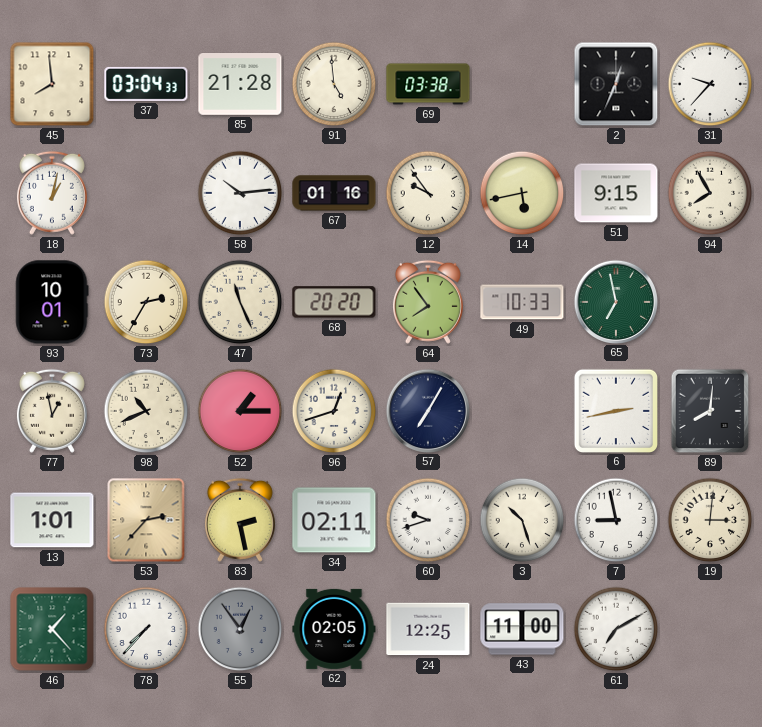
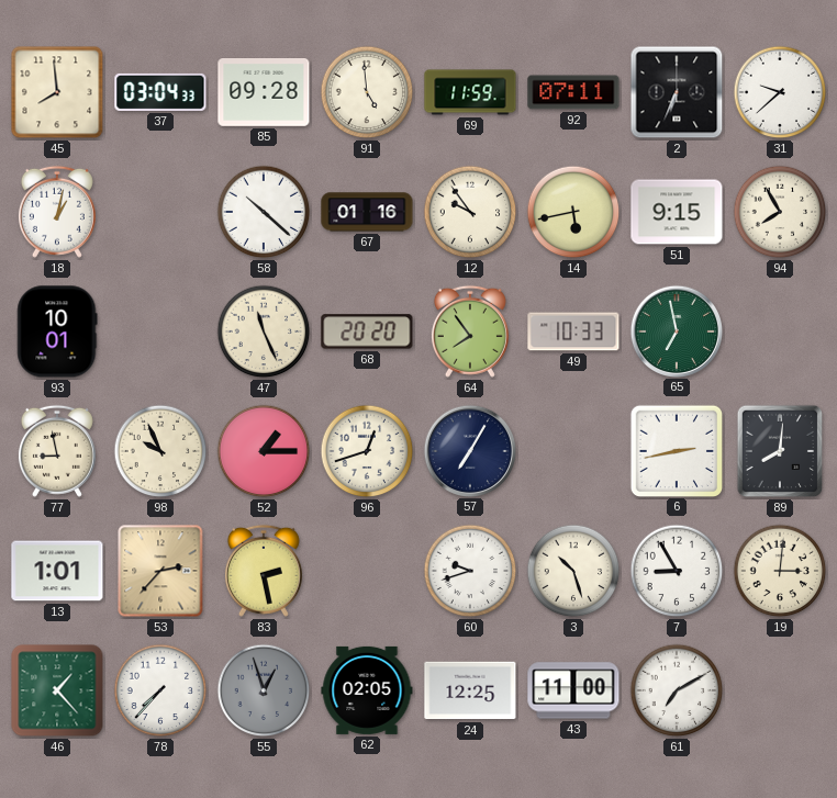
85: 21:28 -> 09:28
69: 03:38 -> 11:59
92: none -> 07:11
2: 12:34 -> 6:34
31: 9:37 -> 9:38
58: 10:14 -> 10:22
73: 2:35 -> none
77: 12:58 -> 8:58
98: 10:41 -> 9:56
34: 02:11 -> none
7: 8:58 -> 8:55
55: 12:54 -> 12:57
